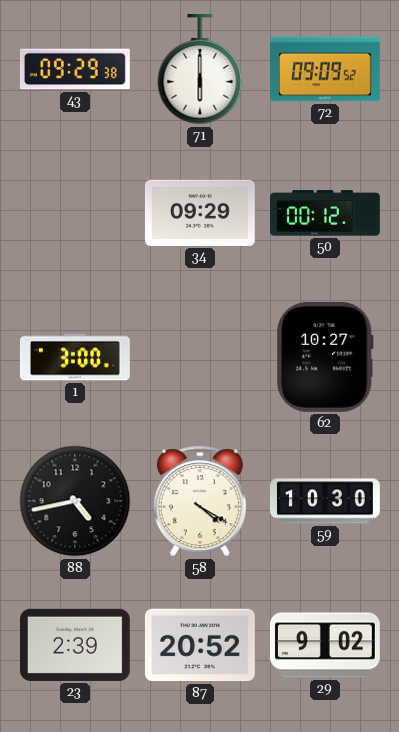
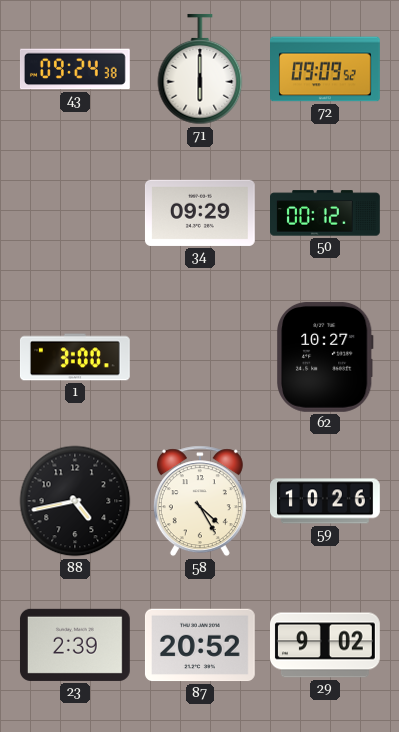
43: 09:29 -> 09:24
58: 4:20 -> 4:25
59: 10:30 -> 10:26
